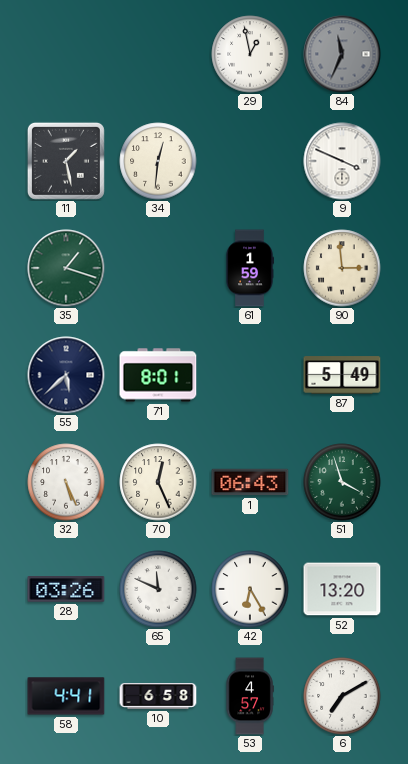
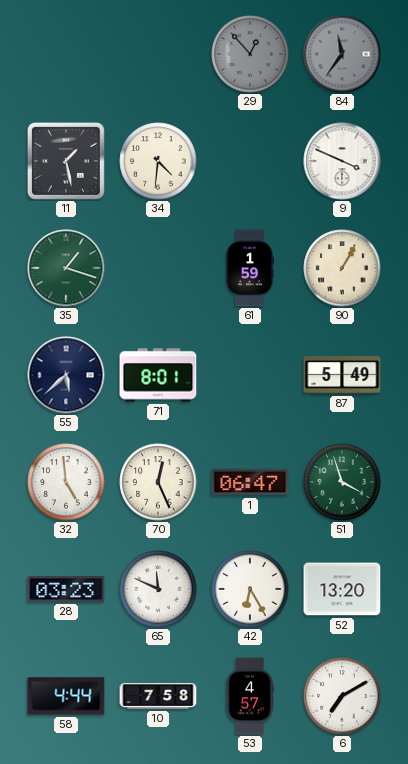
29: 12:58 -> 12:53
29 dial: white -> grey
84: 11:34 -> 11:36
34: 12:31 -> 4:31
90: 2:59 -> 1:05
32: 5:26 -> 4:59
1: 06:43 -> 06:47
28: 03:26 -> 03:23
58: 4:41 -> 4:44
10: 6:58 -> 7:58
